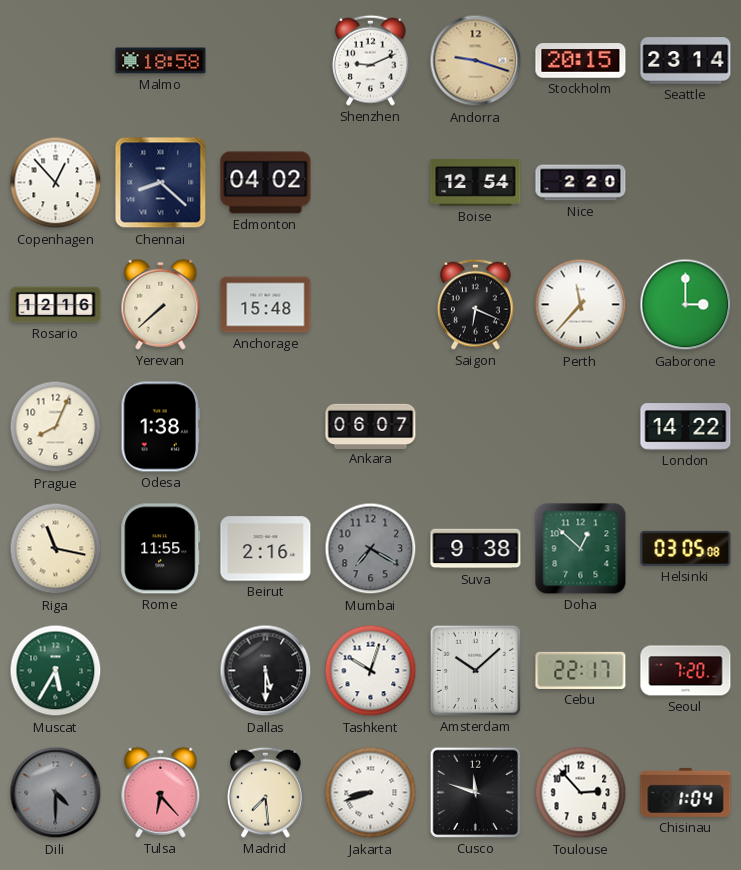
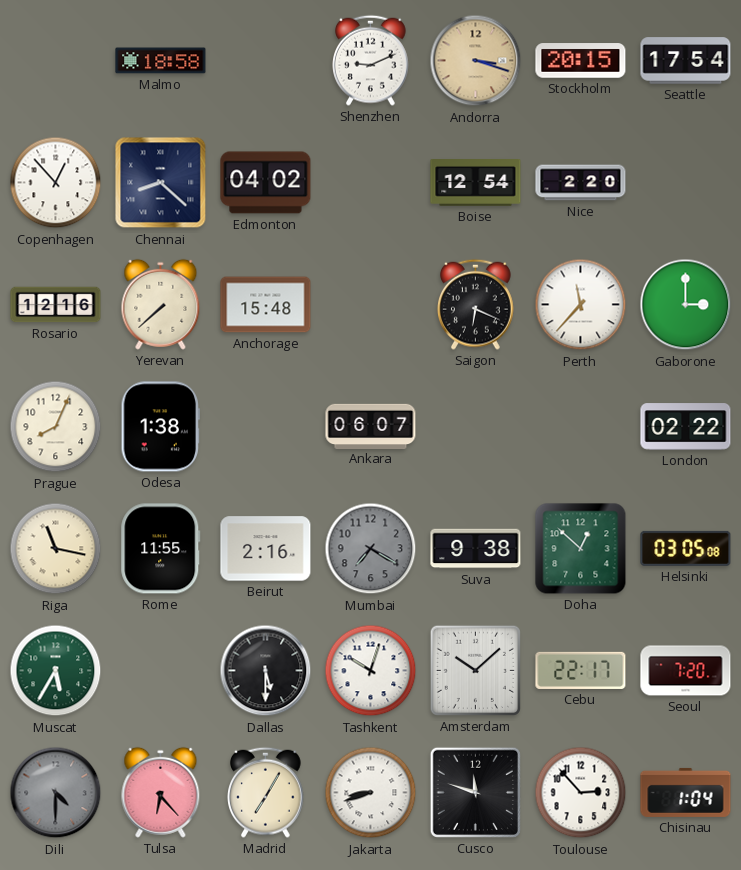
Andorra: 9:18 -> 3:18
Seattle: 23:14 -> 17:54
London: 14:22 -> 02:22
Madrid: 7:29 -> 7:05
